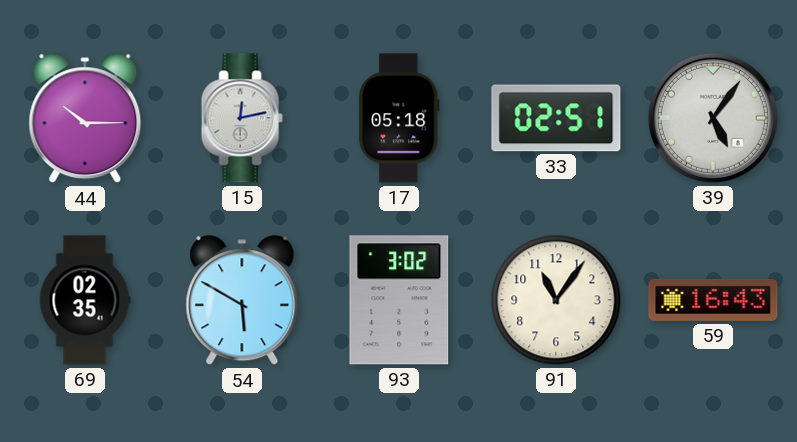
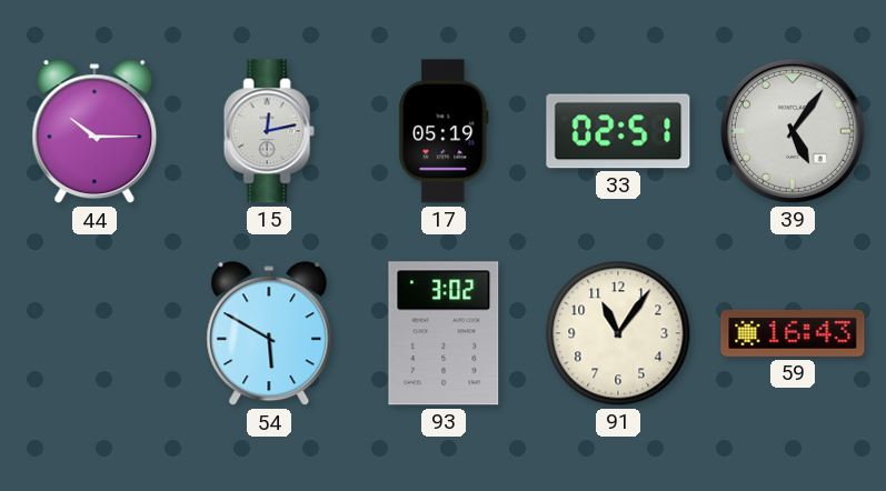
17: 05:18 -> 05:19
69: 02:35 -> none
